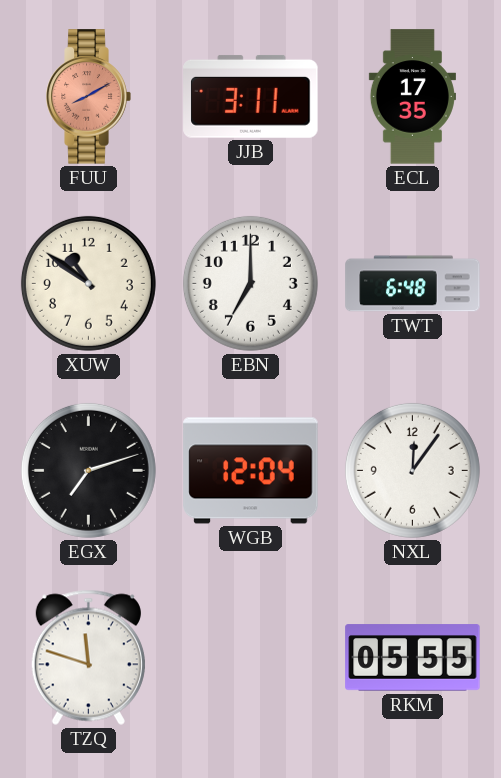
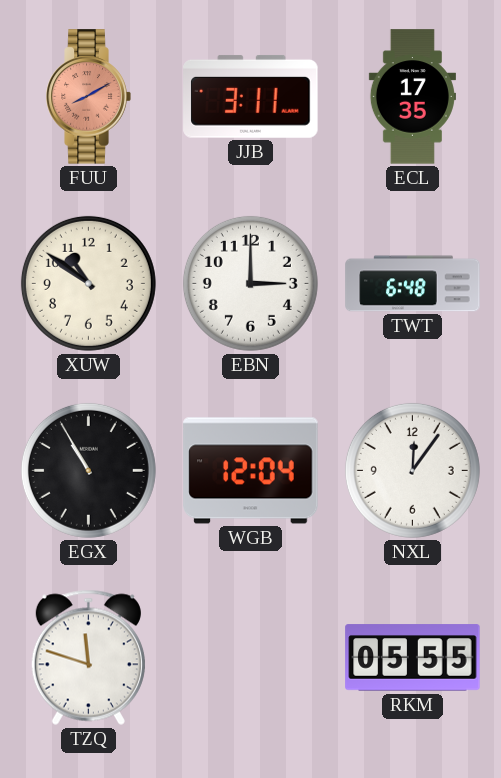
EBN: 7:00 -> 3:00
EGX: 7:12 -> 10:55
